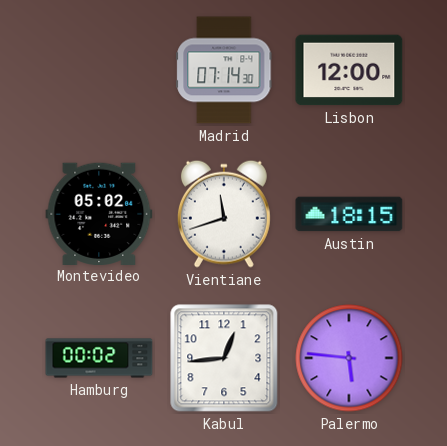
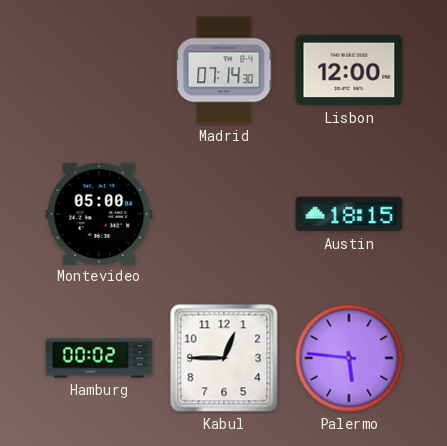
Montevideo: 05:02 -> 05:00
Vientiane: 11:42 -> none
Kabul: 12:44 -> 12:45
